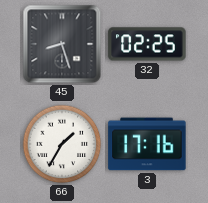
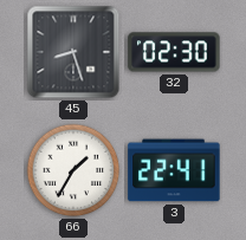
32: 02:25 -> 02:30
3: 17:16 -> 22:41
